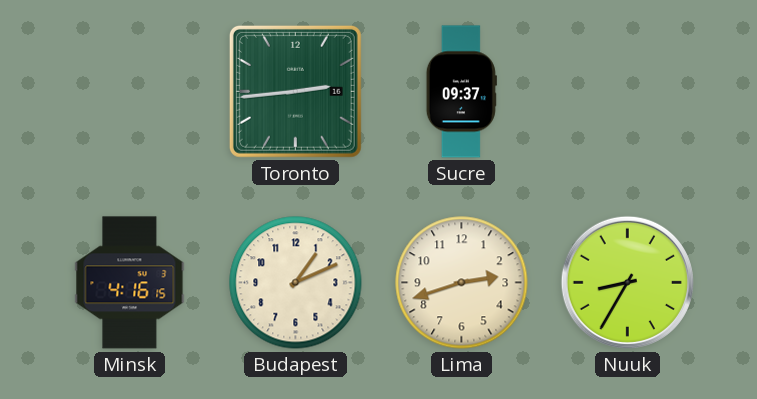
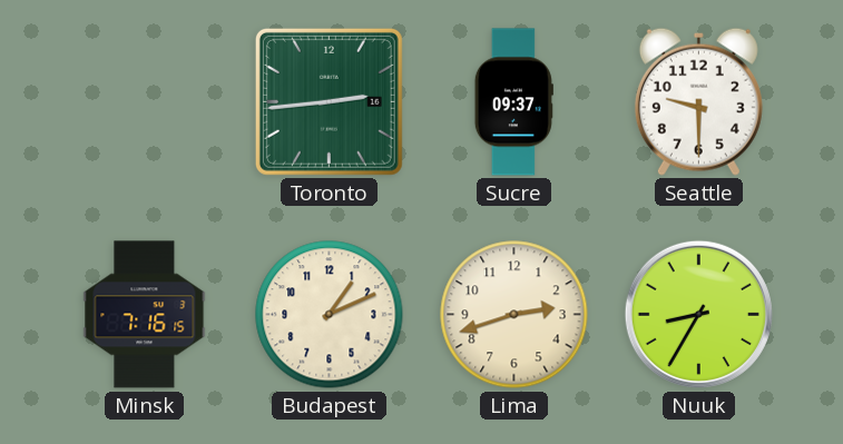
Seattle: none -> 9:30
Minsk: 4:16 -> 7:16
